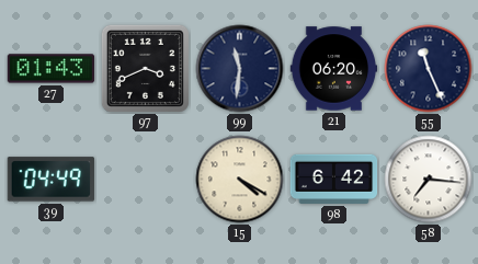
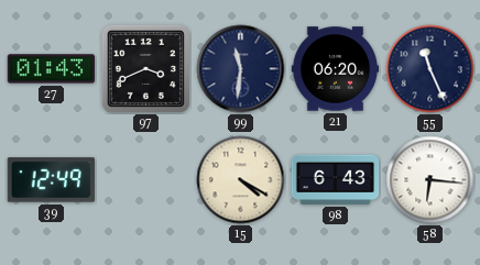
39: 04:49 -> 12:49
98: 6:42 -> 6:43
58: 7:16 -> 6:16
